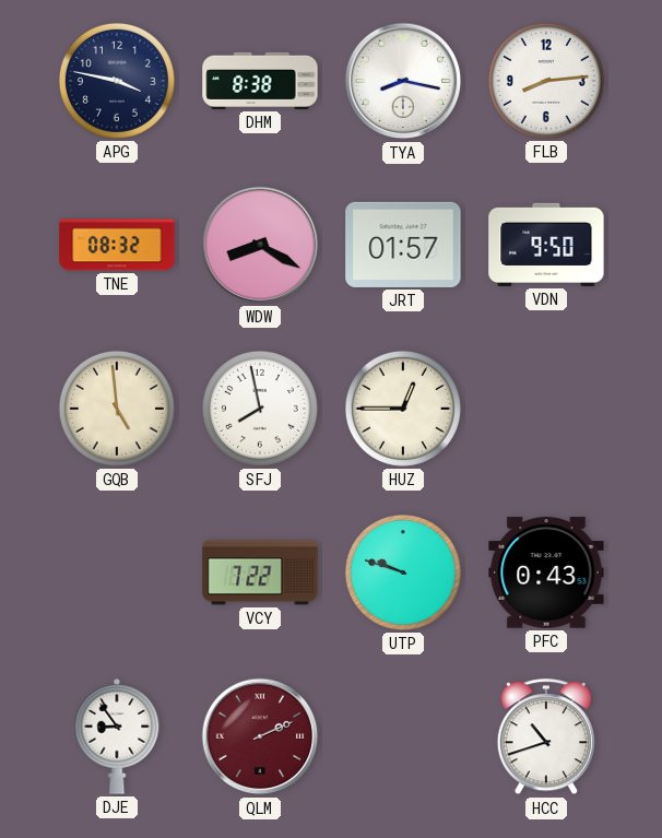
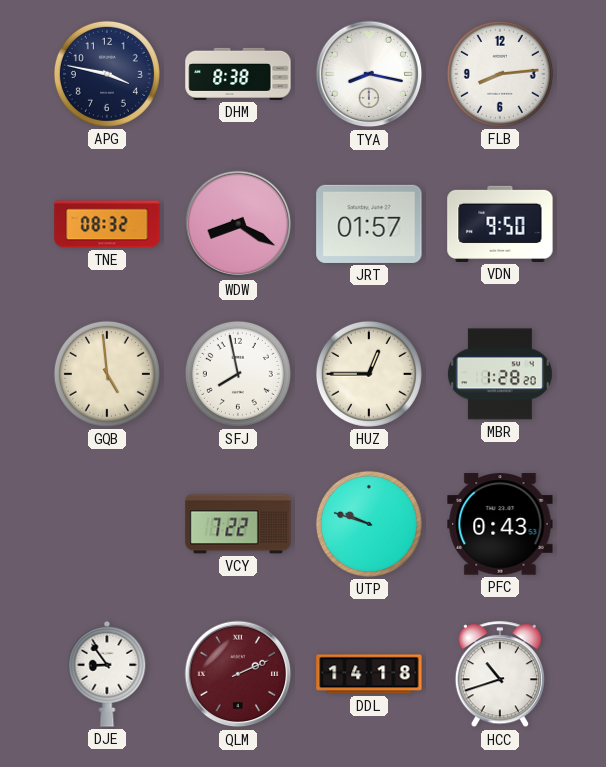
MBR: none -> 1:28
DDL: none -> 14:18
